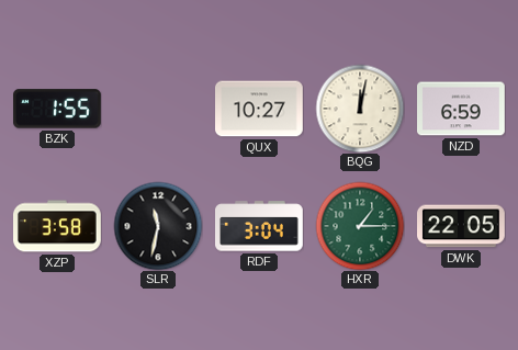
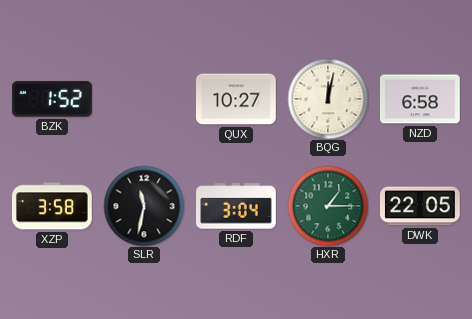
BZK: 1:55 -> 1:52
NZD: 6:59 -> 6:58
